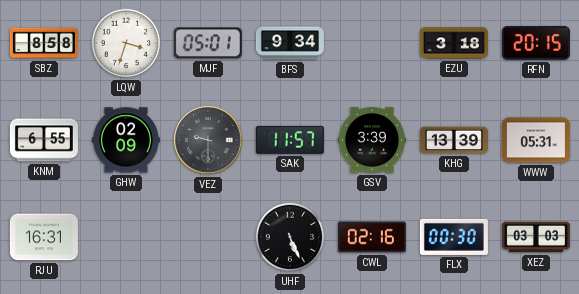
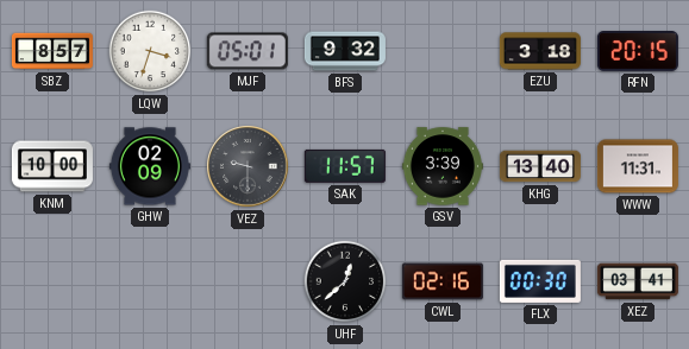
SBZ: 8:58 -> 8:57
BFS: 9:34 -> 9:32
KNM: 6:55 -> 10:00
KHG: 13:39 -> 13:40
WWW: 05:31 -> 11:31
RJU: 16:31 -> none
UHF: 5:26 -> 12:38
XEZ: 03:03 -> 03:41
